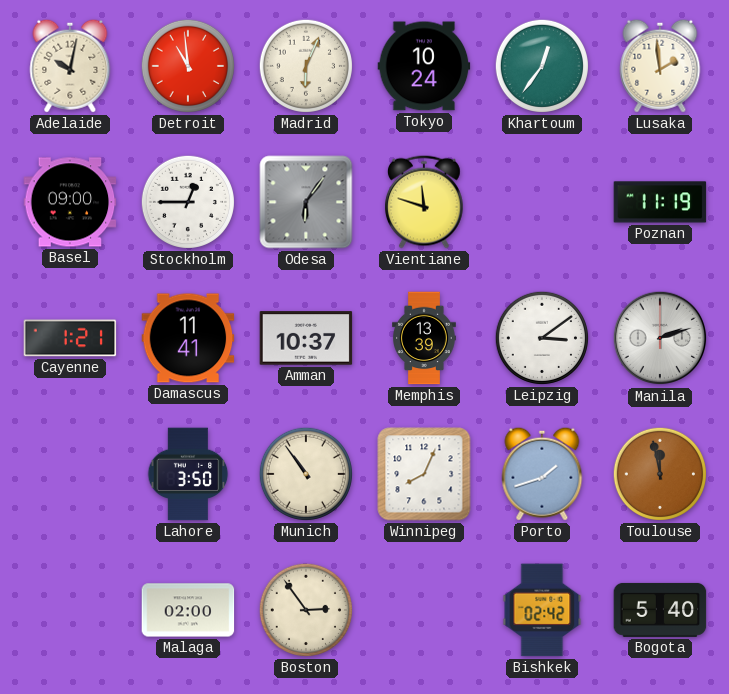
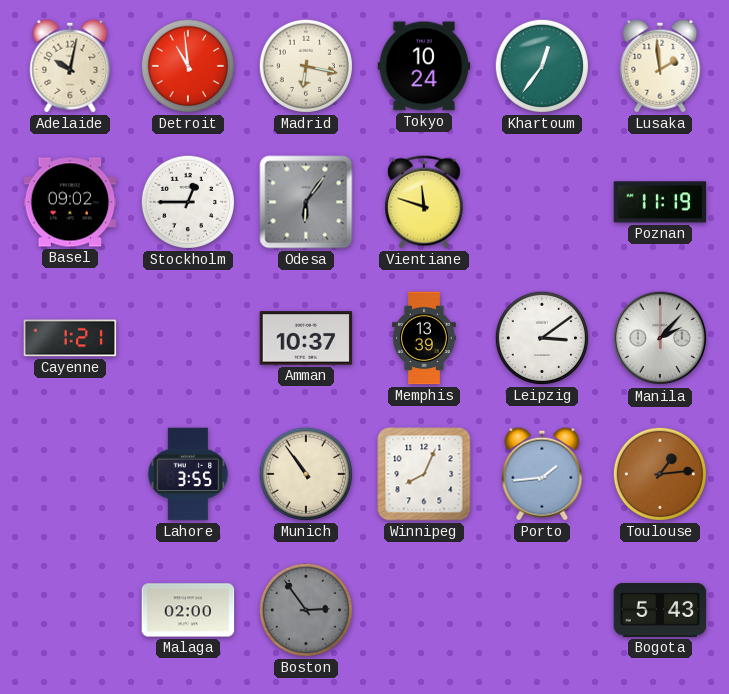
Madrid: 6:04 -> 6:17
Basel: 09:00 -> 09:02
Damascus: 11:41 -> none
Manila: 2:12 -> 2:07
Lahore: 3:50 -> 3:55
Porto: 1:42 -> 1:44
Toulouse: 11:58 -> 1:14
Boston dial: cream -> grey
Bishkek: 02:42 -> none
Bogota: 5:40 -> 5:43
